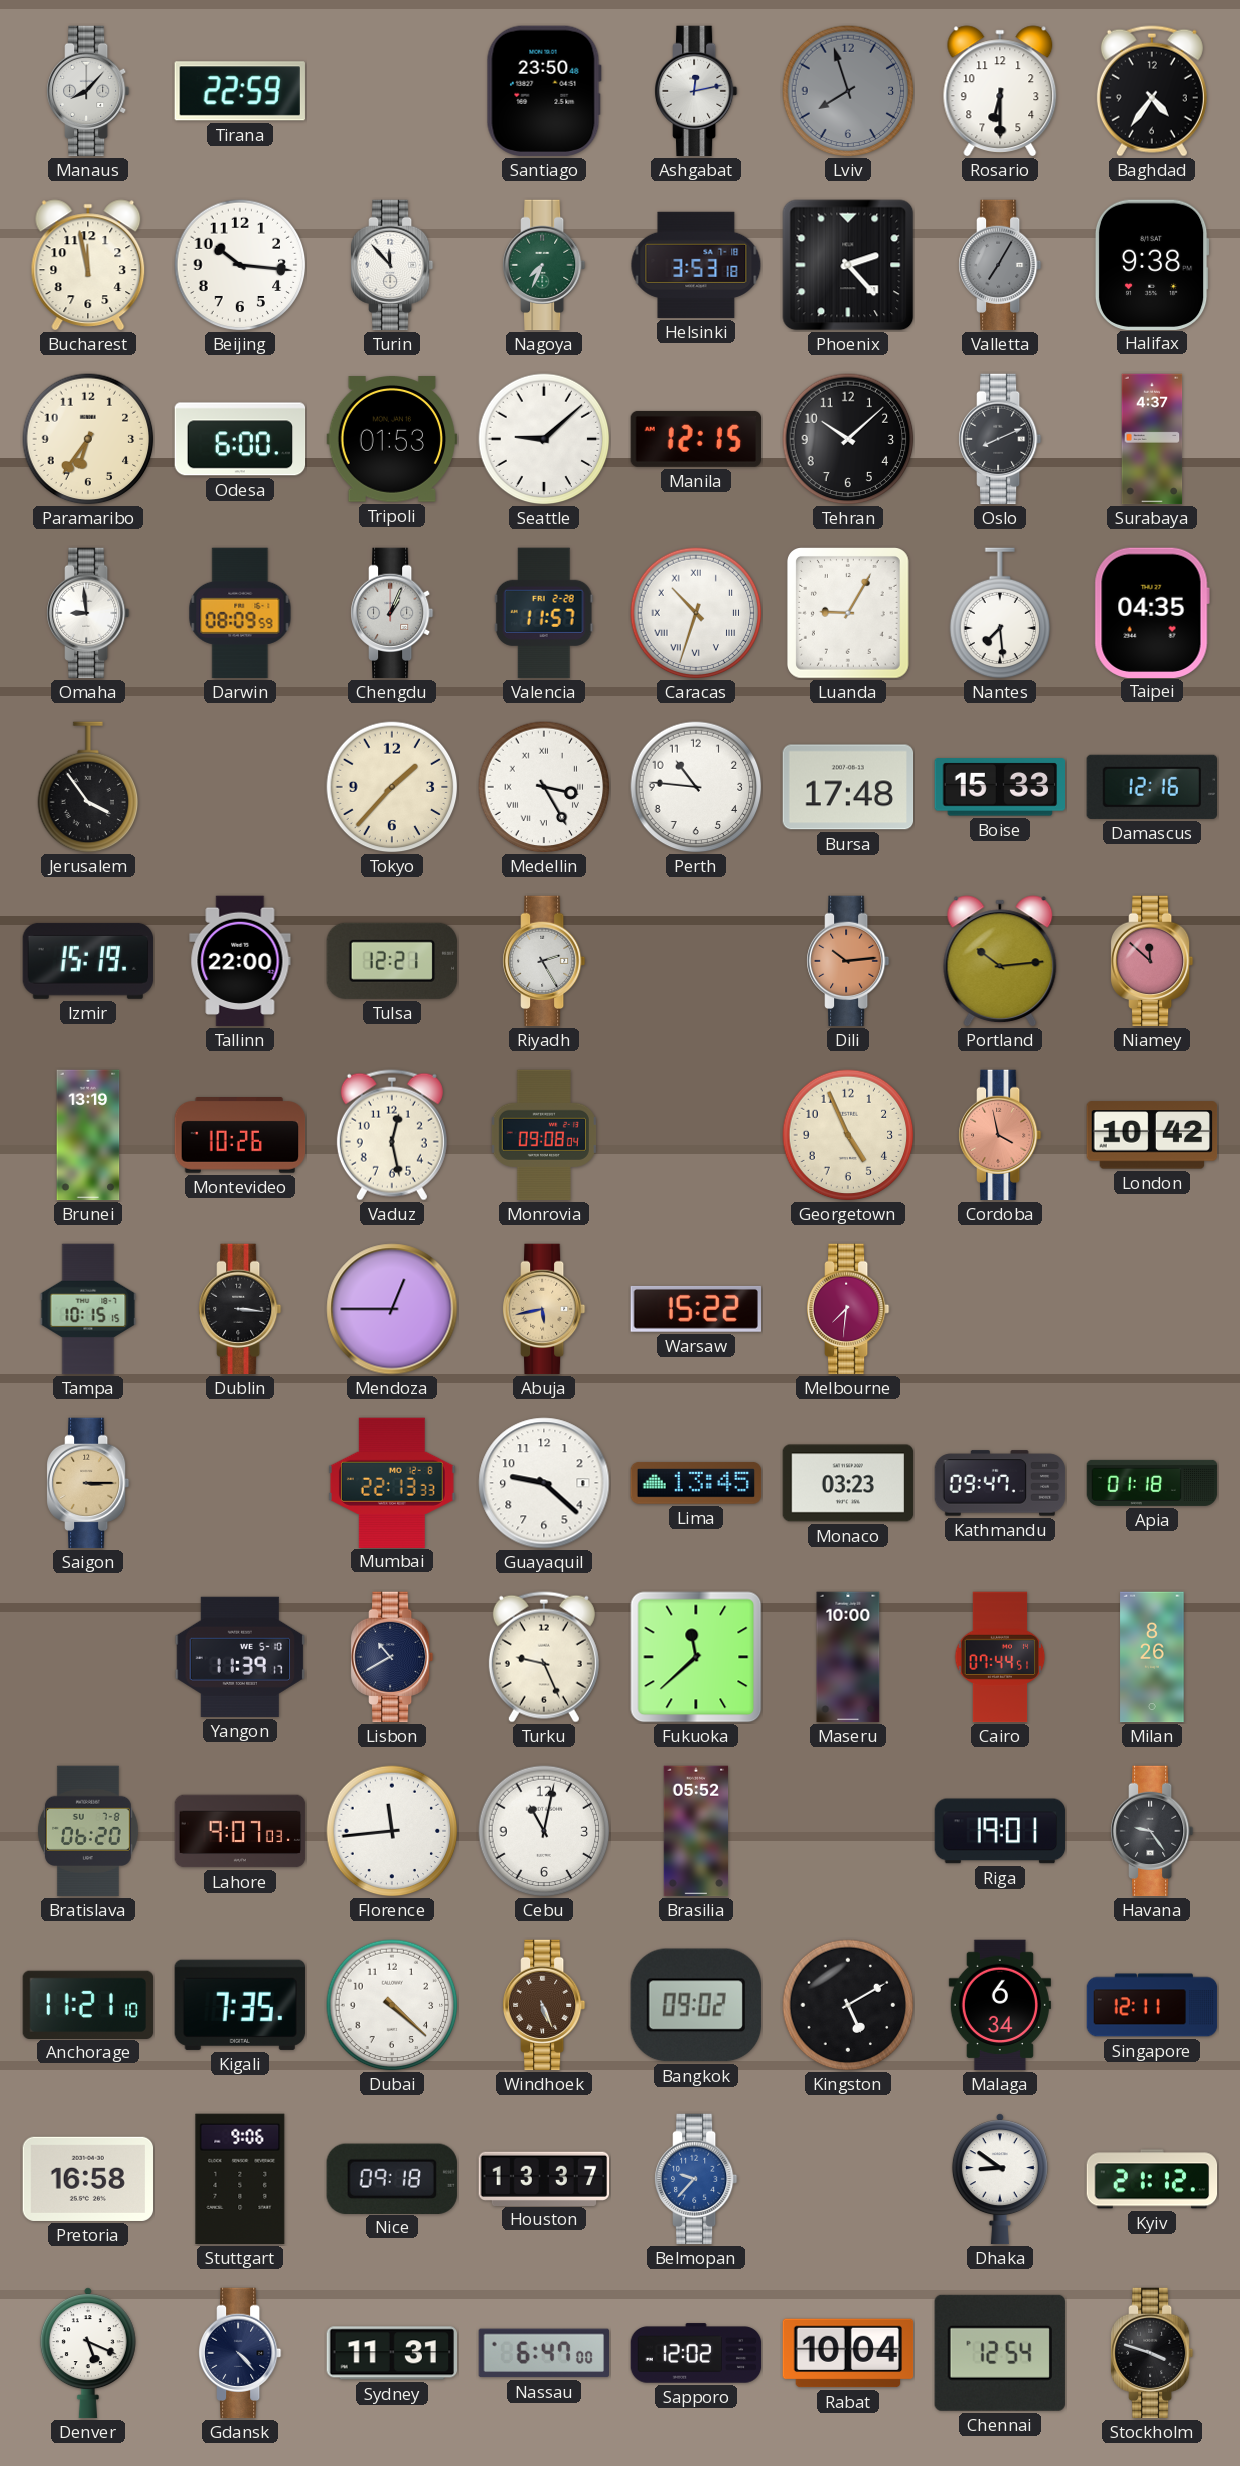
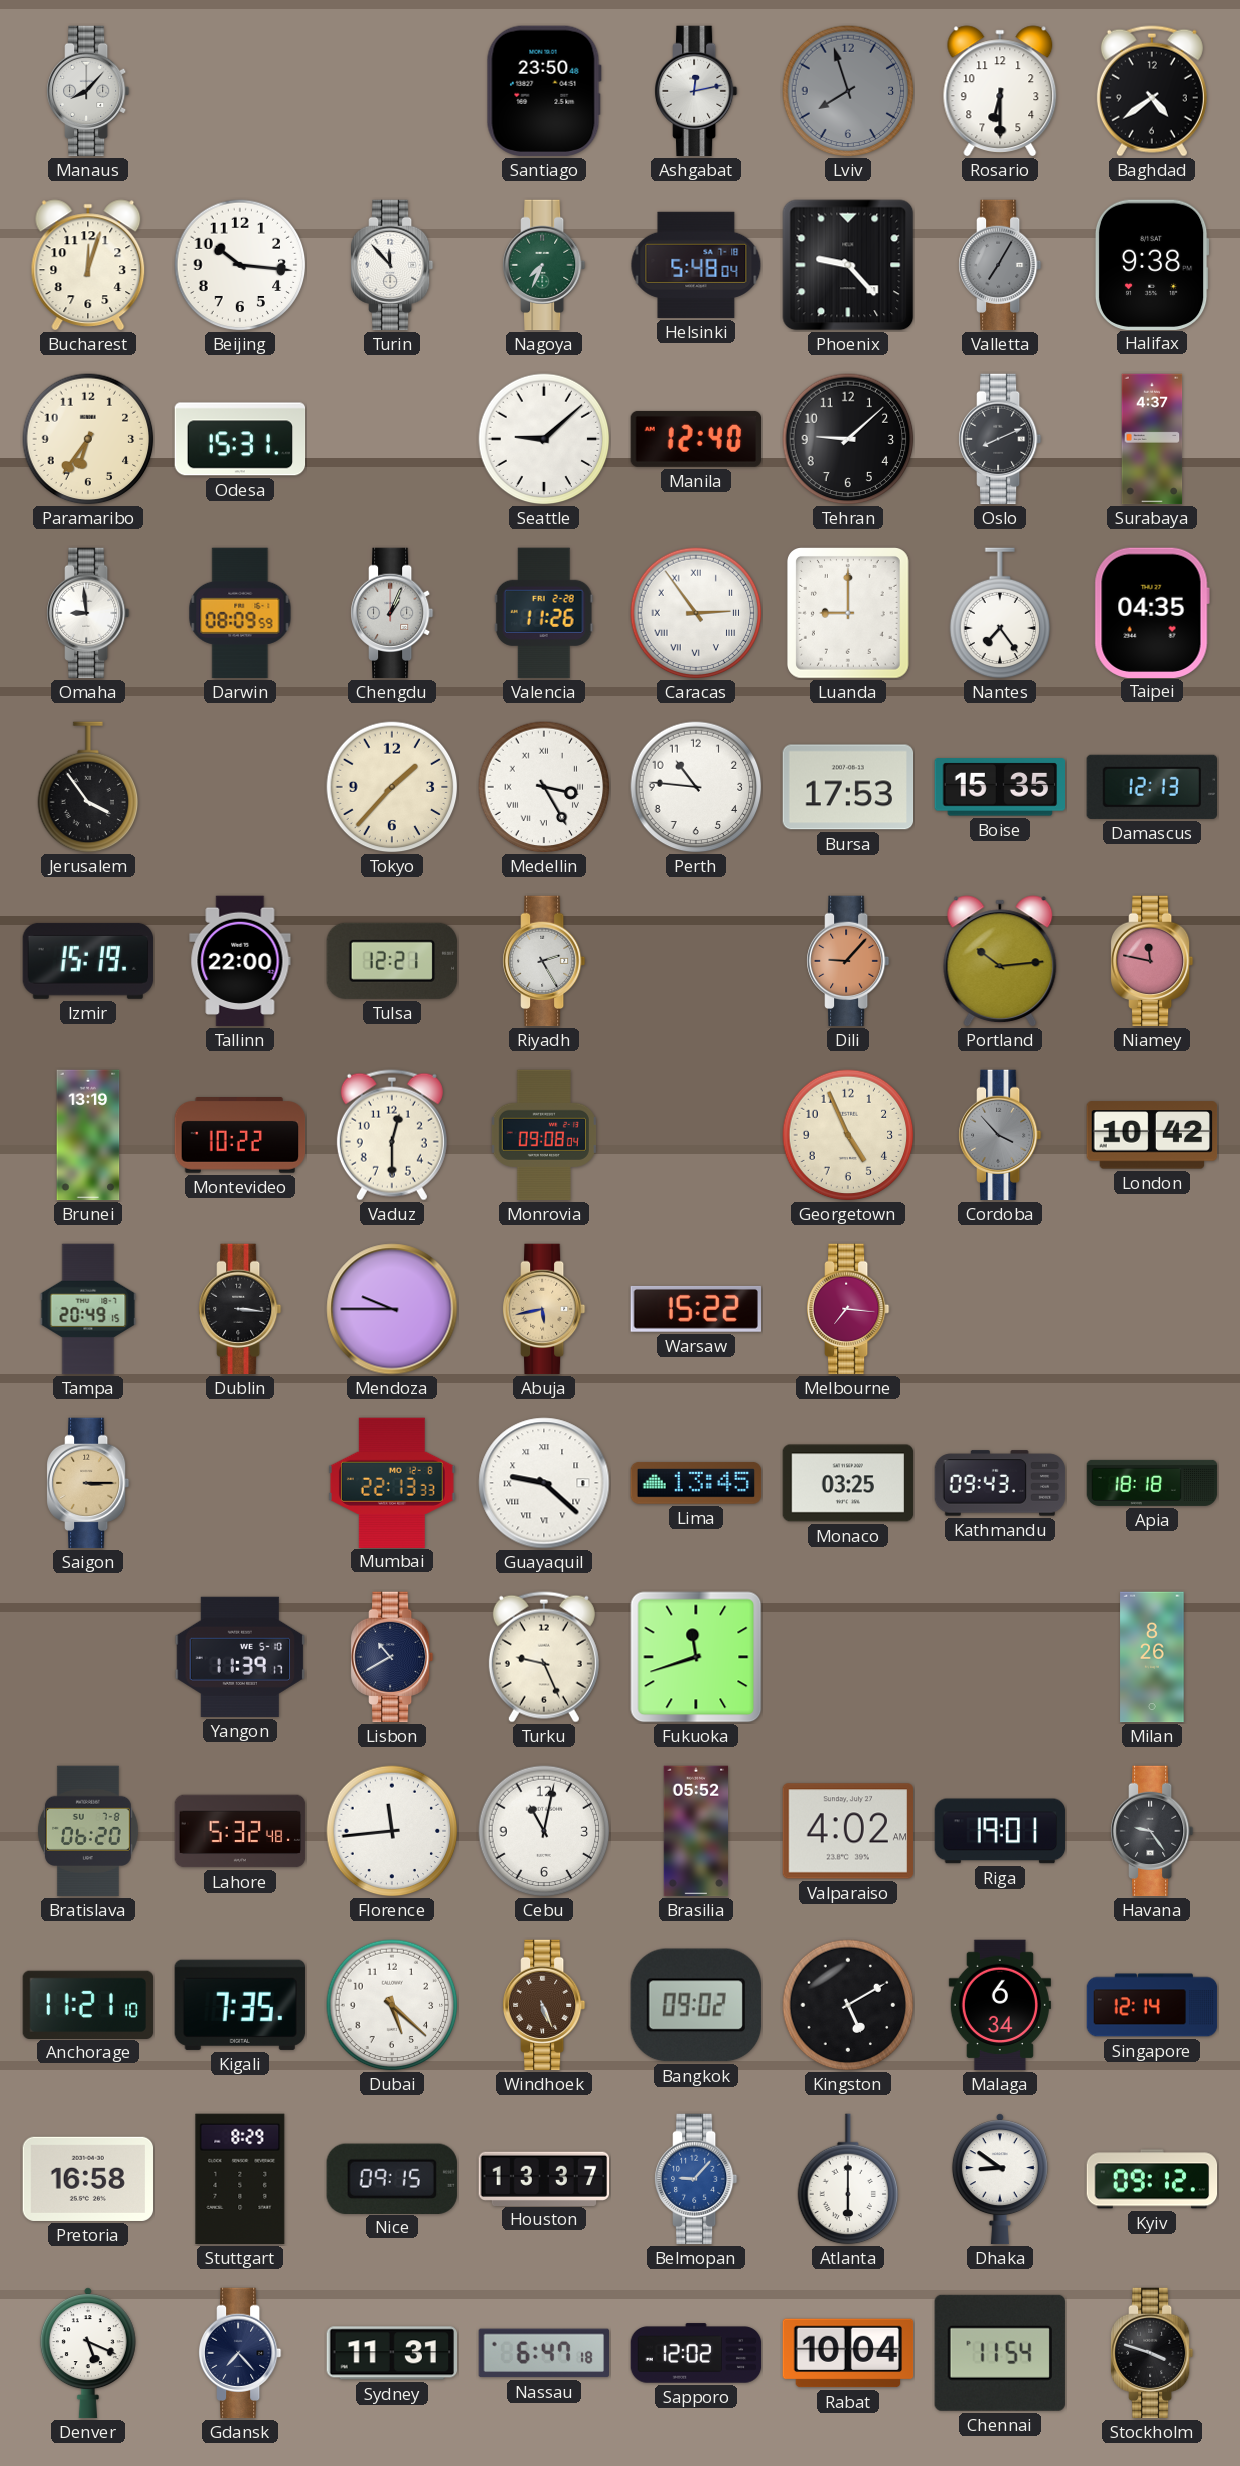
Tirana: 22:59 -> none
Baghdad: 4:36 -> 4:39
Bucharest: 11:58 -> 12:03
Helsinki: 3:53 -> 5:48
Phoenix: 2:23 -> 9:23
Odesa: 6:00 -> 15:31
Tripoli: 01:53 -> none
Manila: 12:15 -> 12:40
Tehran: 10:08 -> 9:08
Valencia: 11:57 -> 11:26
Caracas: 10:33 -> 2:54
Luanda: 9:05 -> 9:00
Nantes: 7:29 -> 7:24
Bursa: 17:48 -> 17:53
Boise: 15:33 -> 15:35
Damascus: 12:16 -> 12:13
Dili: 10:14 -> 9:07
Niamey: 11:52 -> 11:47
Montevideo: 10:26 -> 10:22
Vaduz: 12:28 -> 12:30
Cordoba: 3:58 -> 3:53
Cordoba dial: salmon -> grey
Tampa: 10:15 -> 20:49
Mendoza: 12:45 -> 9:45
Melbourne: 7:31 -> 7:16
Guayaquil numerals: Arabic -> Roman
Monaco: 03:23 -> 03:25
Kathmandu: 09:47 -> 09:43
Apia: 01:18 -> 18:18
Fukuoka: 11:38 -> 11:42
Maseru: 10:00 -> none
Cairo: 07:44 -> none
Lahore: 9:07 -> 5:32
Valparaiso: none -> 4:02
Dubai: 4:22 -> 5:22
Singapore: 12:11 -> 12:14
Stuttgart: 9:06 -> 8:29
Nice: 09:18 -> 09:15
Belmopan: 9:37 -> 9:07
Atlanta: none -> 6:00
Kyiv: 21:12 -> 09:12
Gdansk: 4:23 -> 7:23
Nassau: 6:47:00 -> 6:47:18
Chennai: 12:54 -> 11:54
